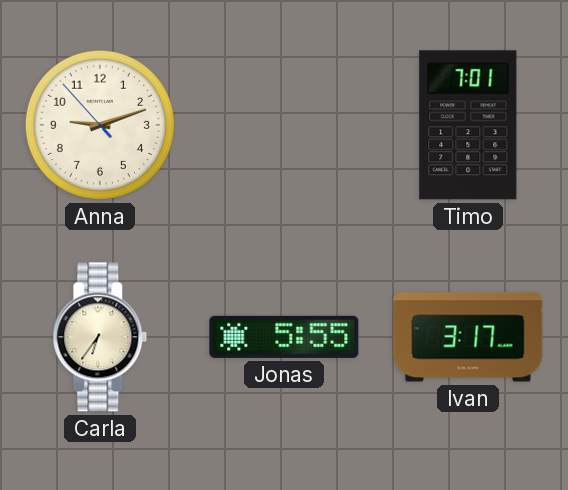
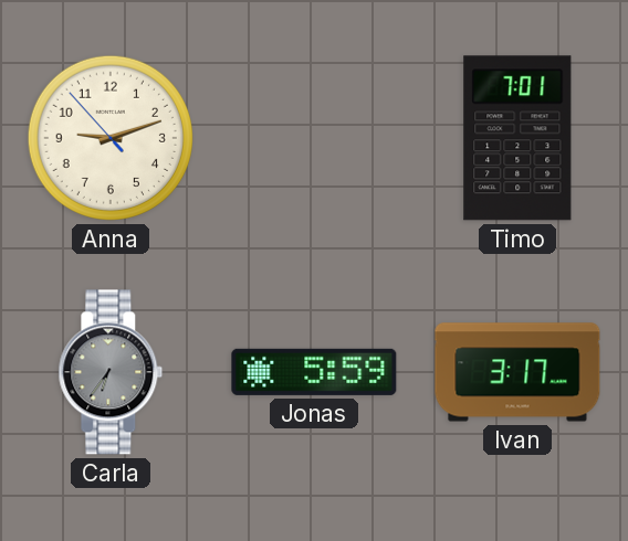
Carla dial: cream -> grey
Jonas: 5:55 -> 5:59
